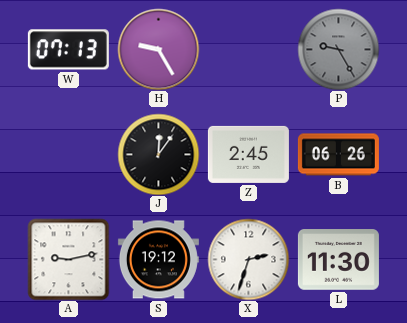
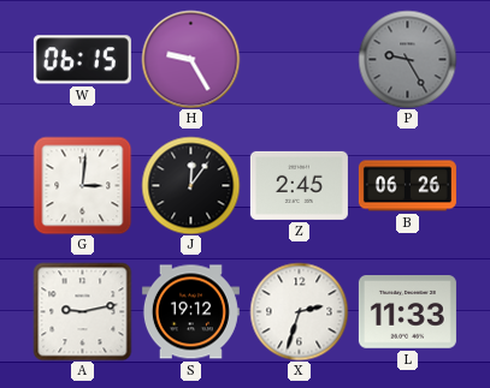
W: 07:13 -> 06:15
G: none -> 3:01
L: 11:30 -> 11:33
